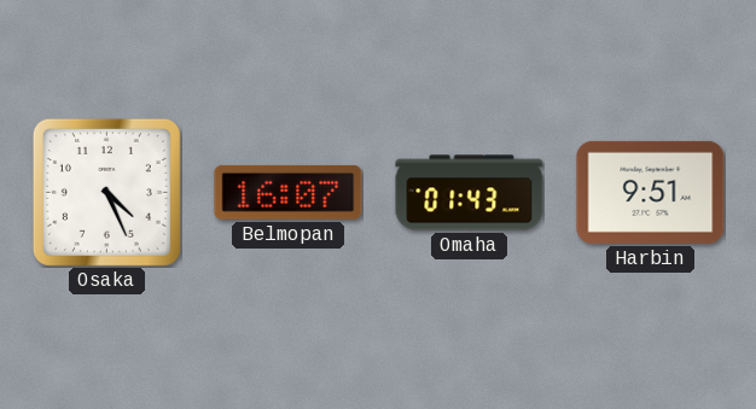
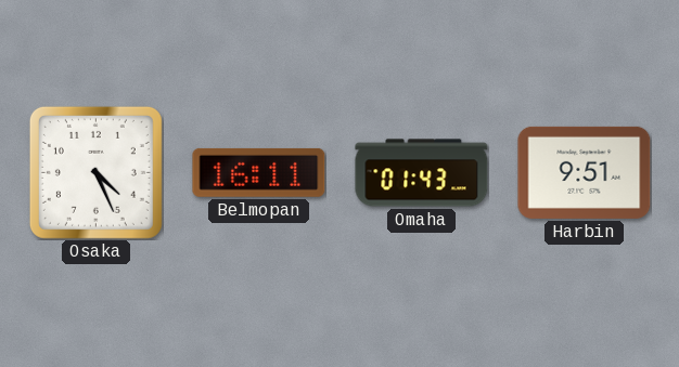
Belmopan: 16:07 -> 16:11
